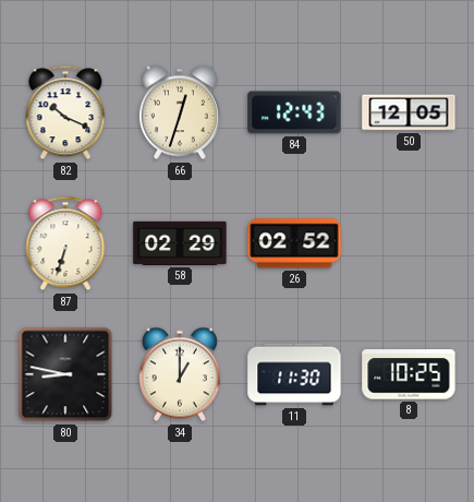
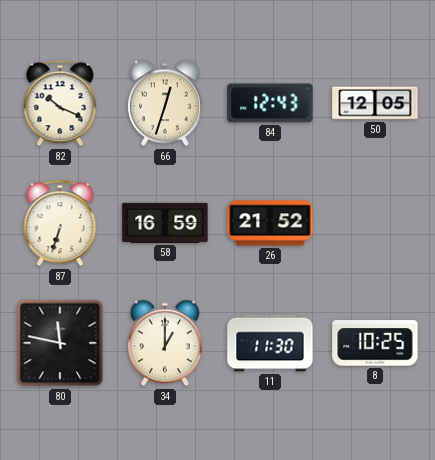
58: 02:29 -> 16:59
26: 02:52 -> 21:52
80: 8:47 -> 11:47
